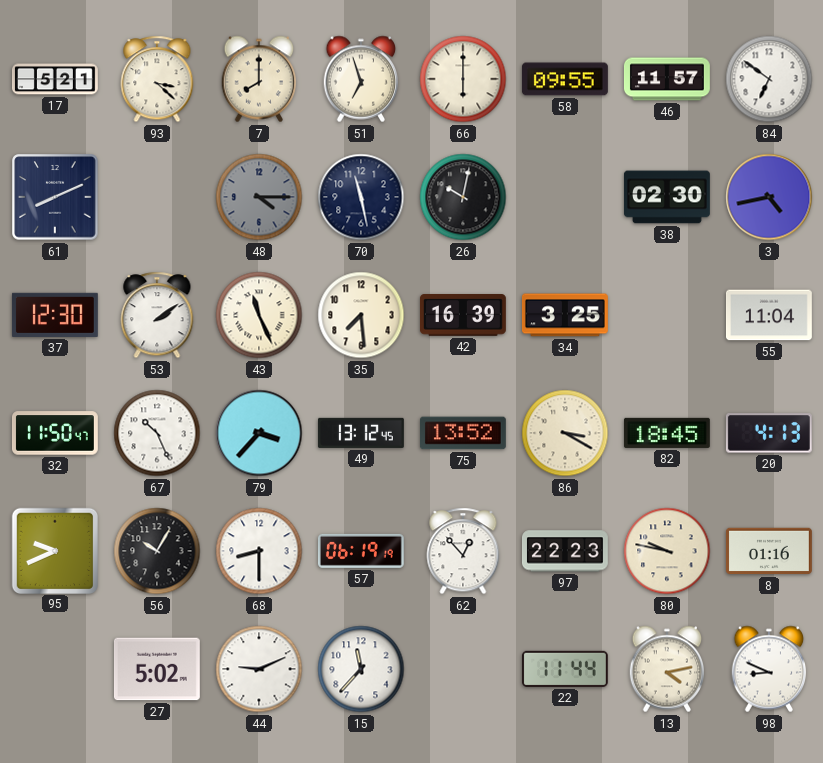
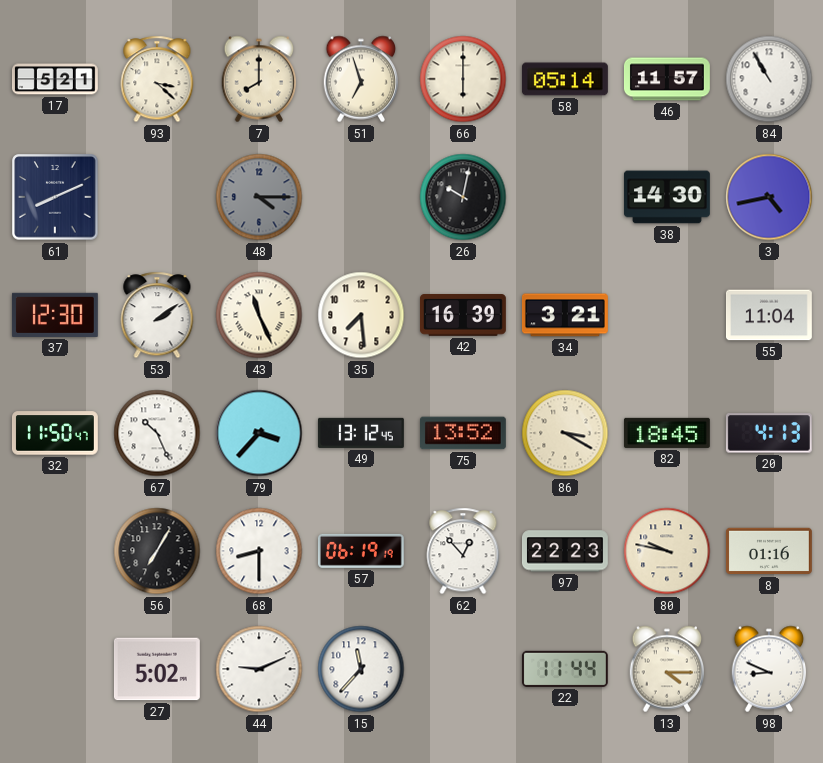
58: 09:55 -> 05:14
84: 6:51 -> 10:55
70: 11:28 -> none
38: 02:30 -> 14:30
34: 3:25 -> 3:21
95: 9:41 -> none
56: 10:05 -> 7:05
13: 4:13 -> 4:15
